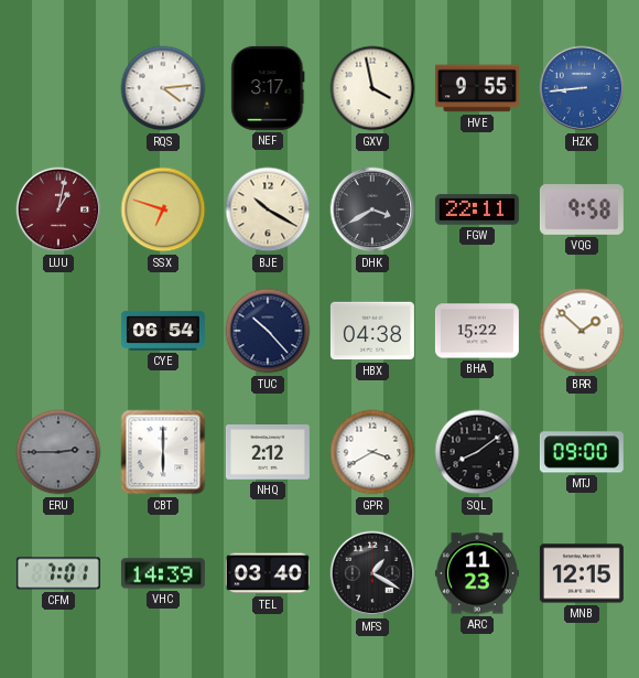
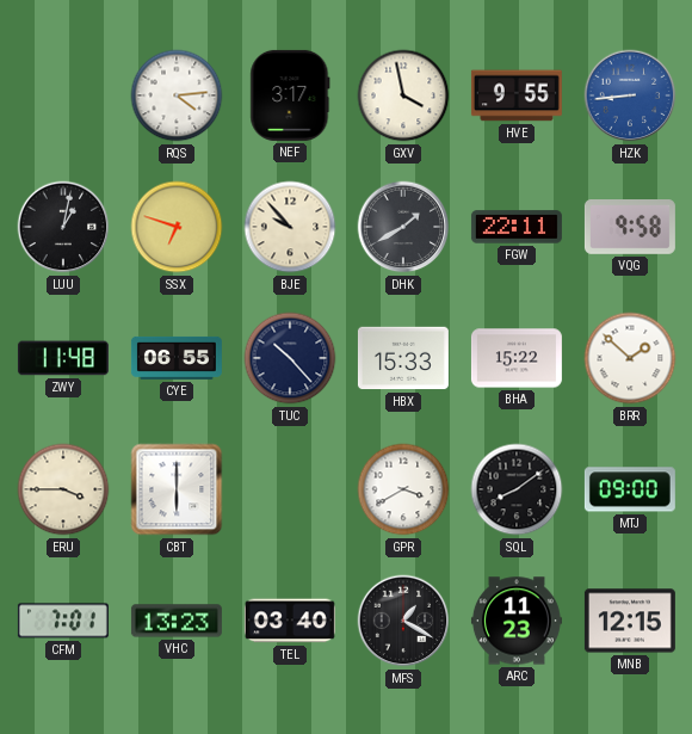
LUU dial: burgundy -> black
BJE: 10:20 -> 9:53
DHK: 3:40 -> 1:40
ZWY: none -> 11:48
CYE: 06:54 -> 06:55
HBX: 04:38 -> 15:33
ERU: 2:45 -> 3:45
ERU dial: grey -> cream
NHQ: 2:12 -> none
VHC: 14:39 -> 13:23
